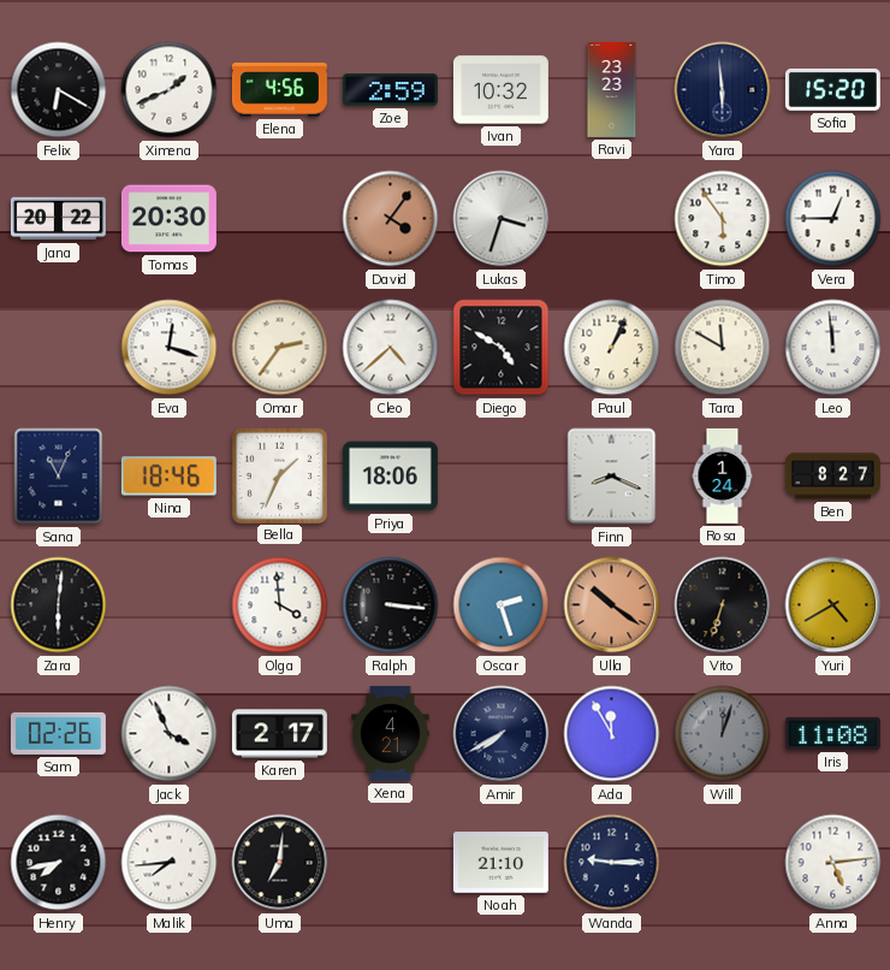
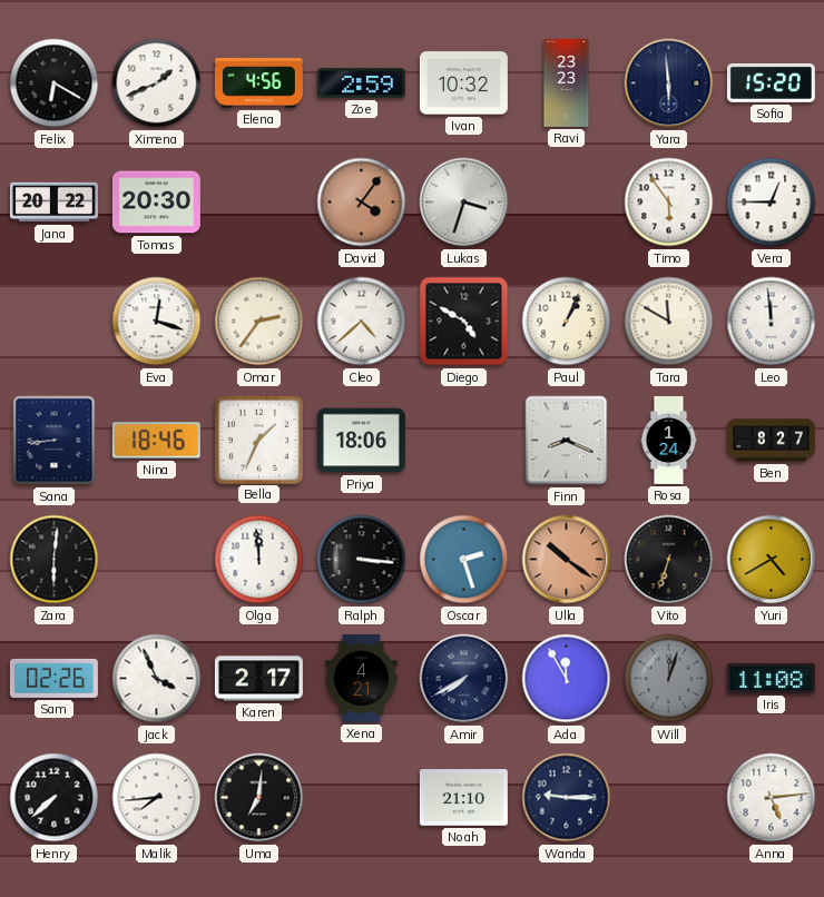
Sana: 11:04 -> 8:44
Olga: 3:59 -> 11:59
Henry: 7:43 -> 7:38
